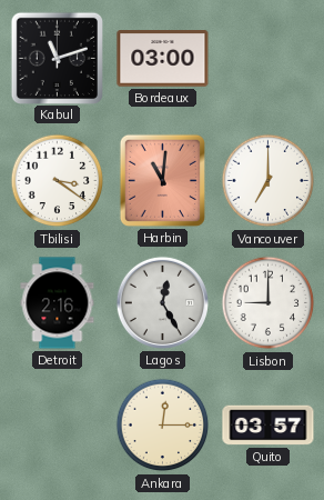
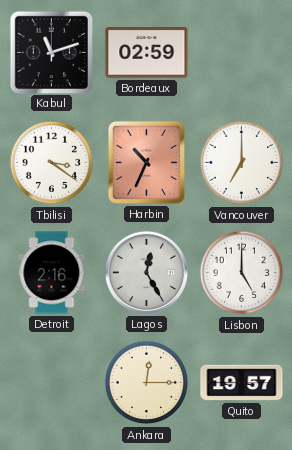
Bordeaux: 03:00 -> 02:59
Harbin: 11:01 -> 10:34
Lisbon: 9:00 -> 5:00
Quito: 03:57 -> 19:57
